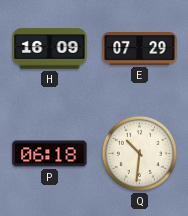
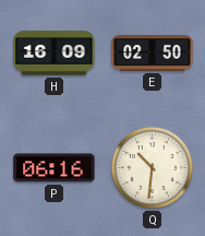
E: 07:29 -> 02:50
P: 06:18 -> 06:16
